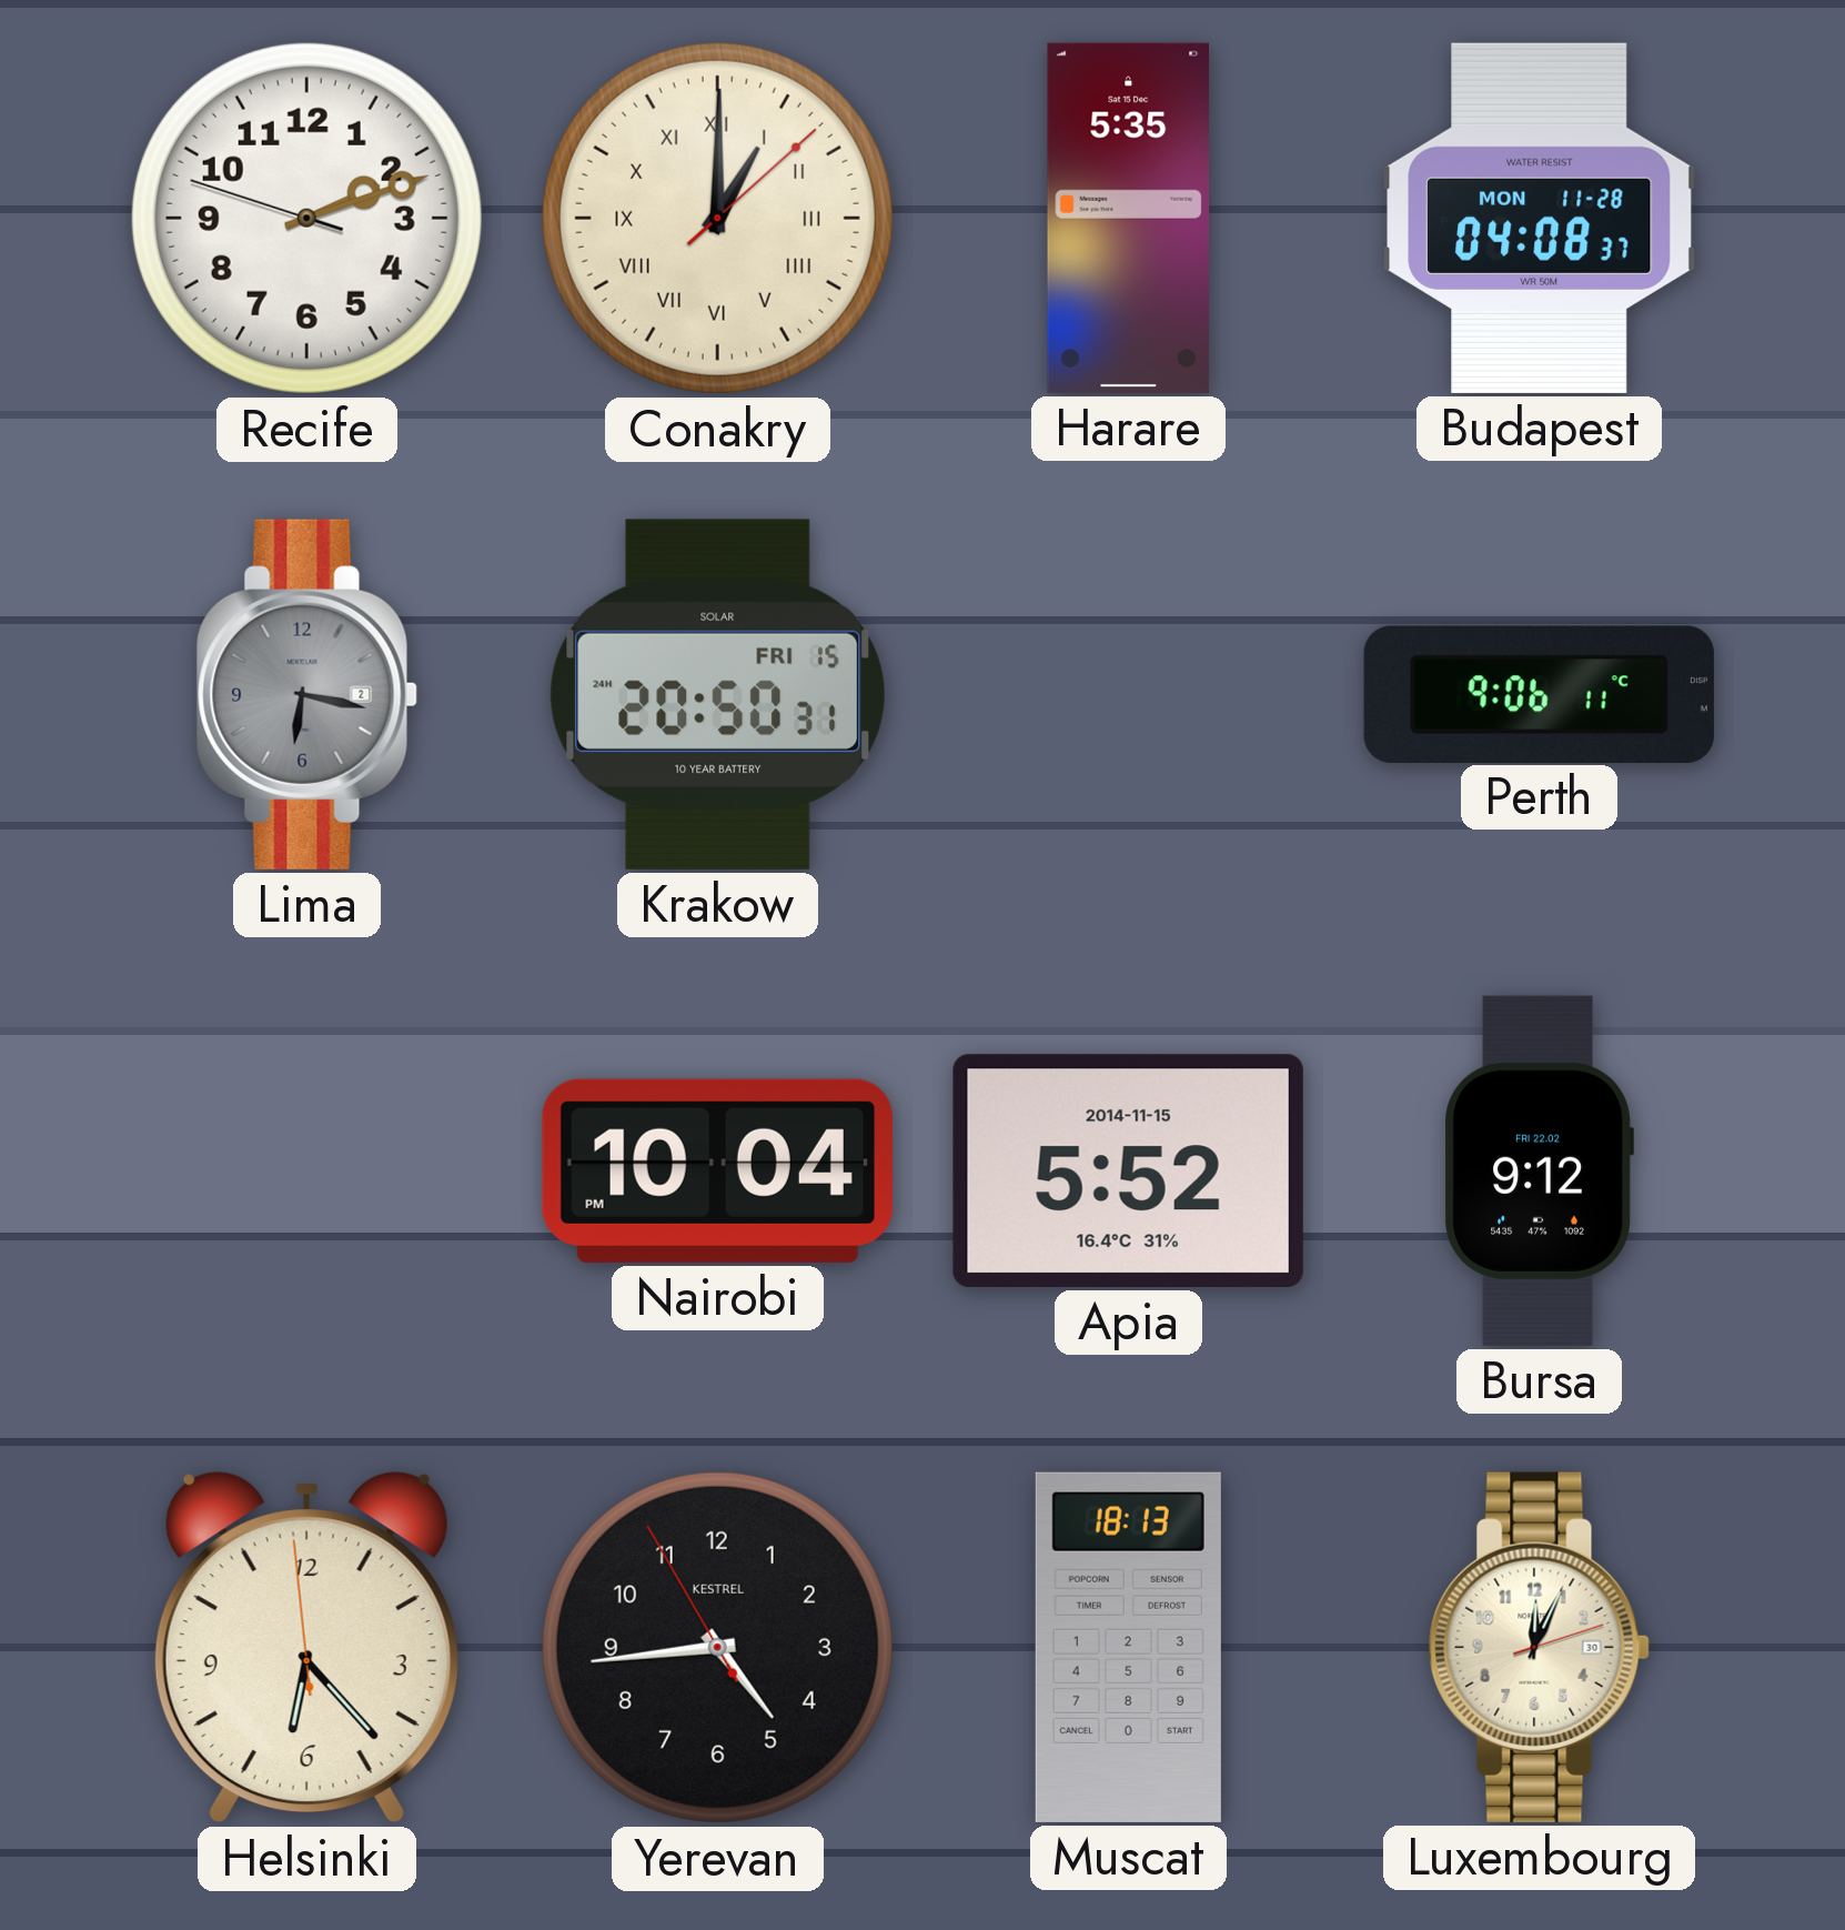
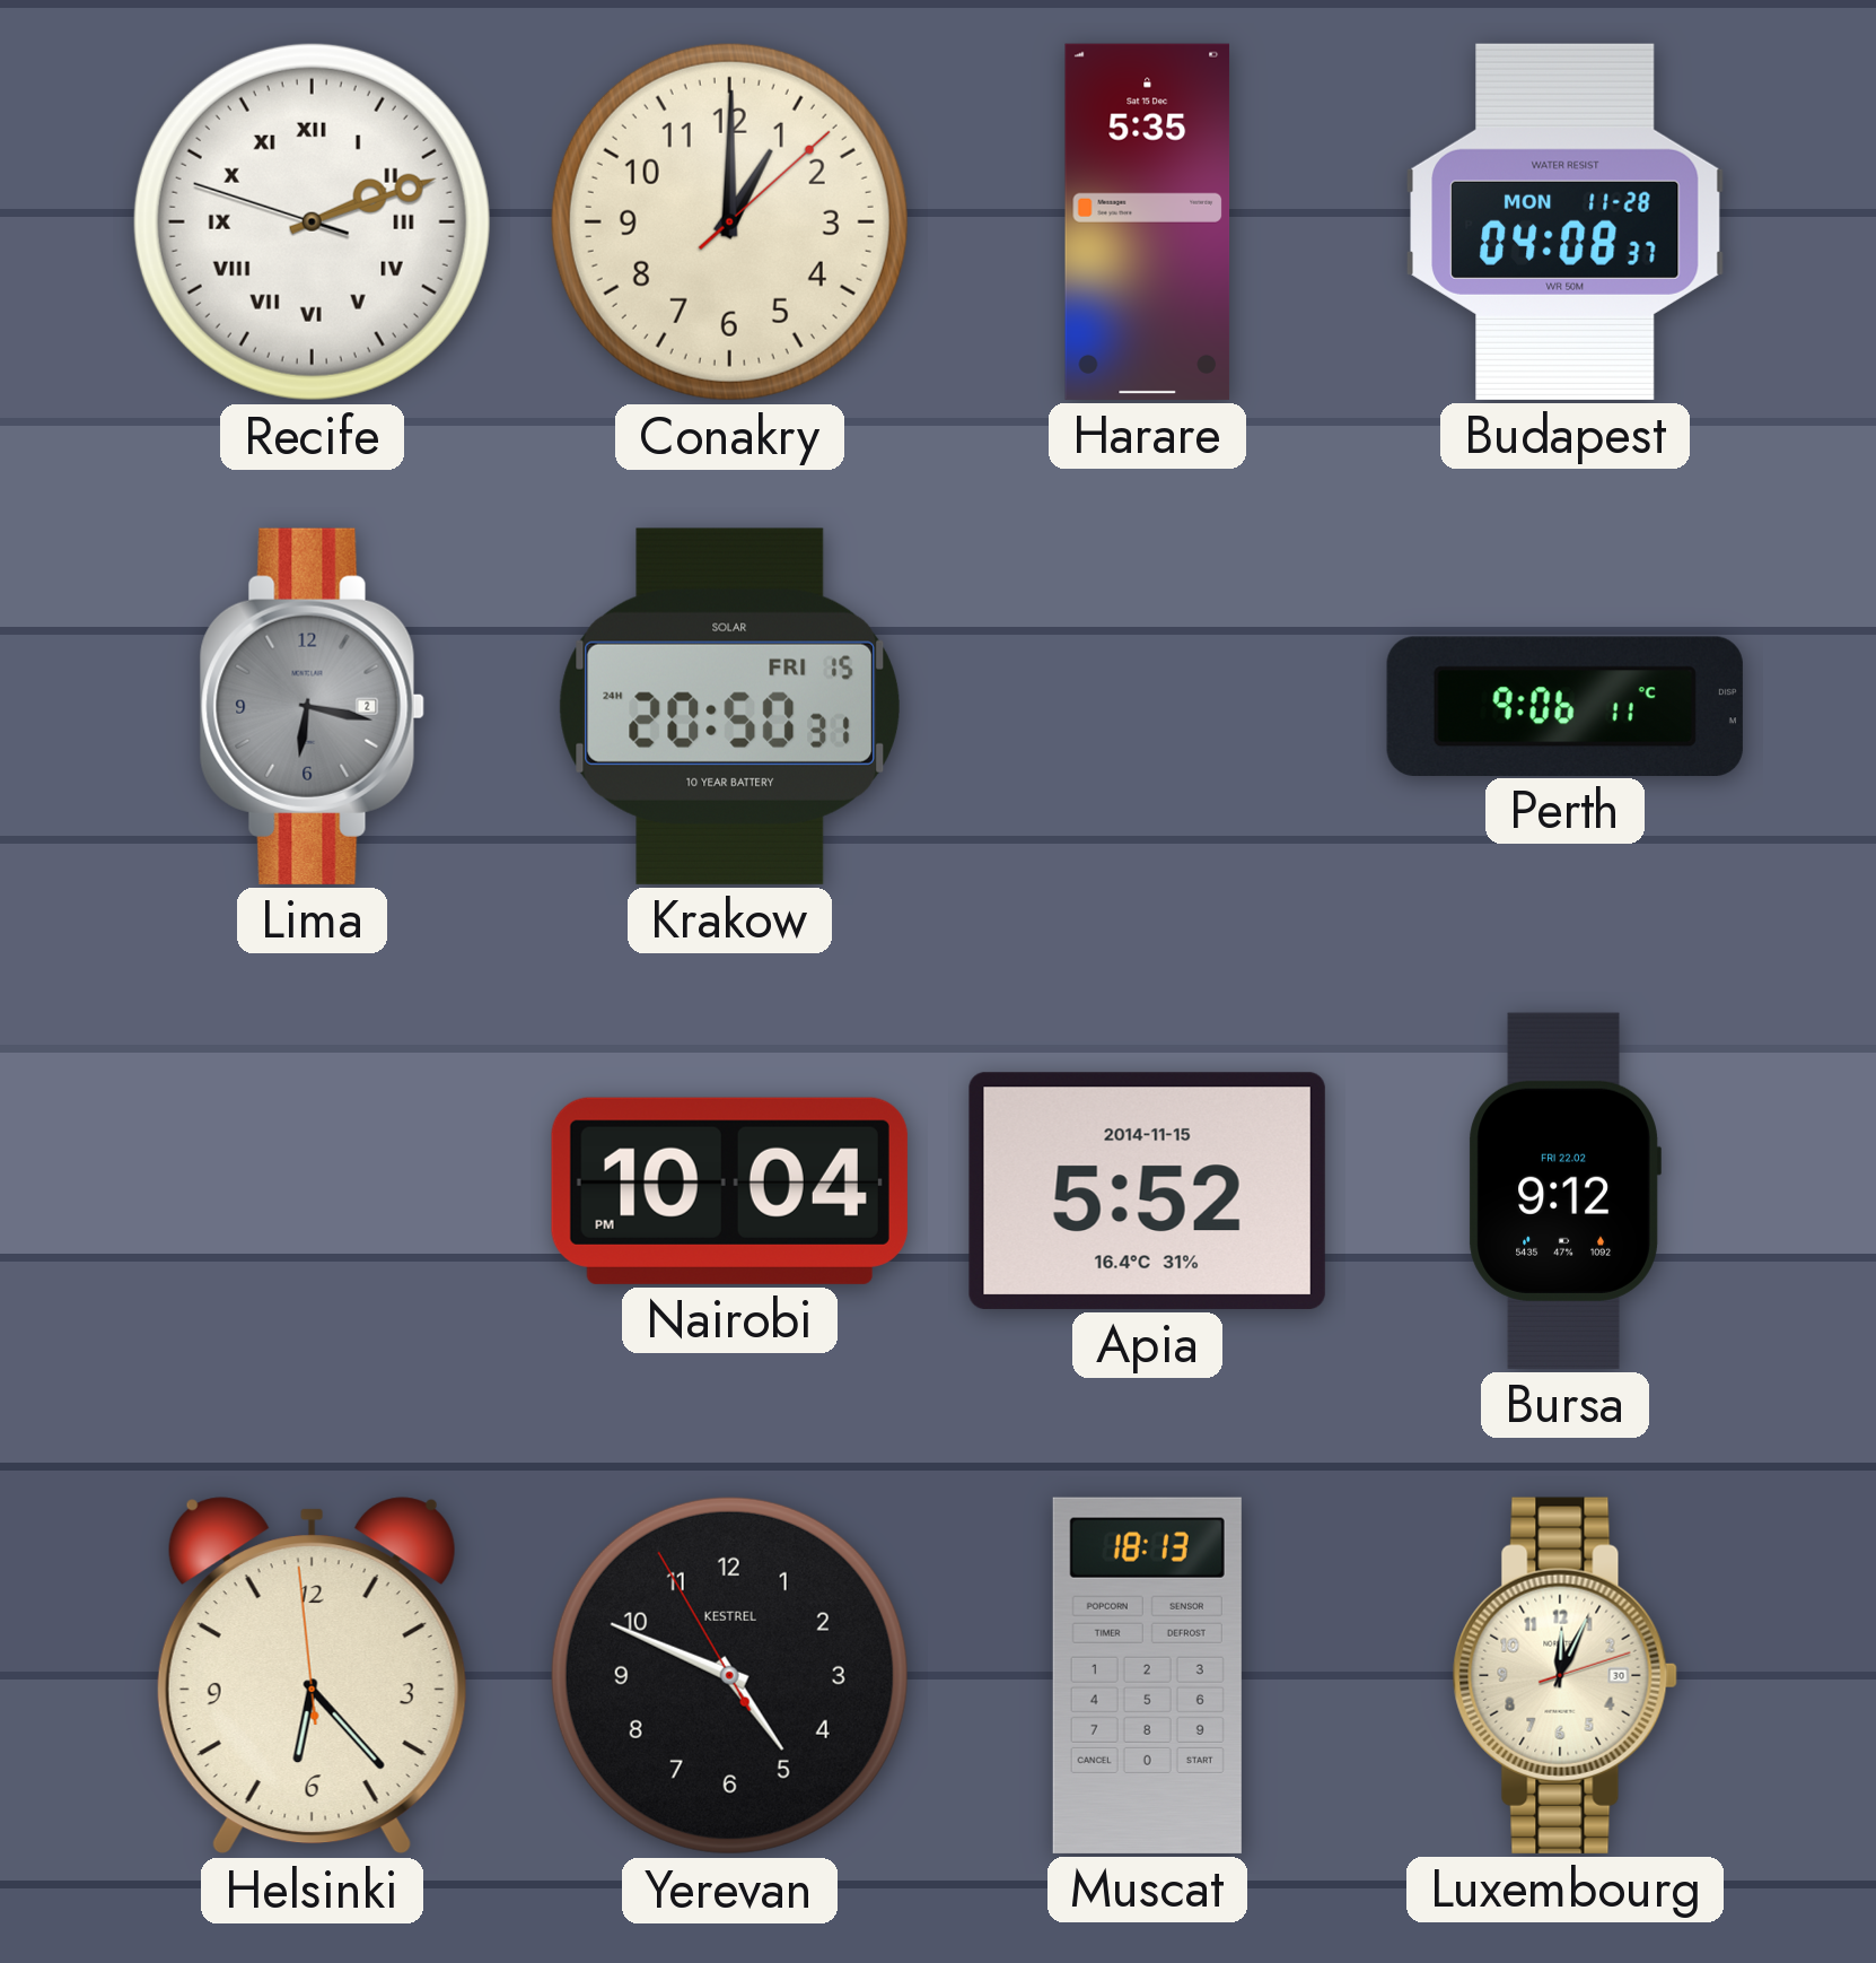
Recife numerals: Arabic -> Roman
Conakry numerals: Roman -> Arabic
Yerevan: 4:43 -> 4:48
